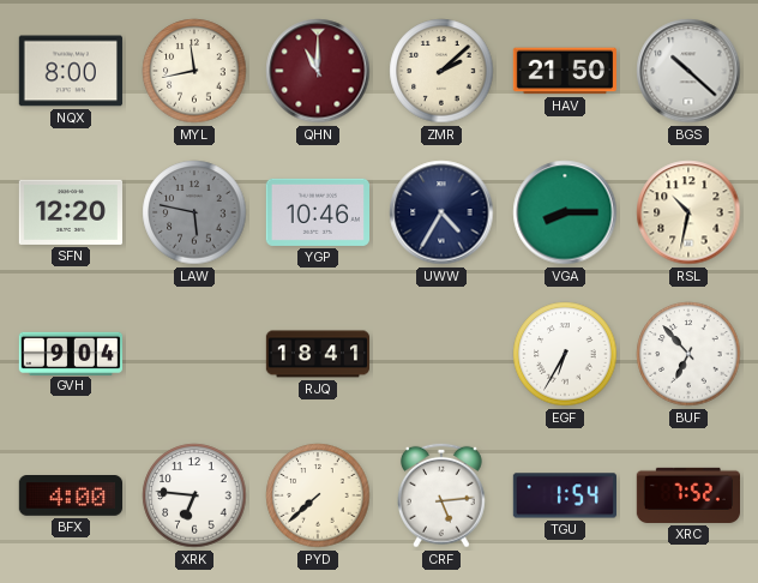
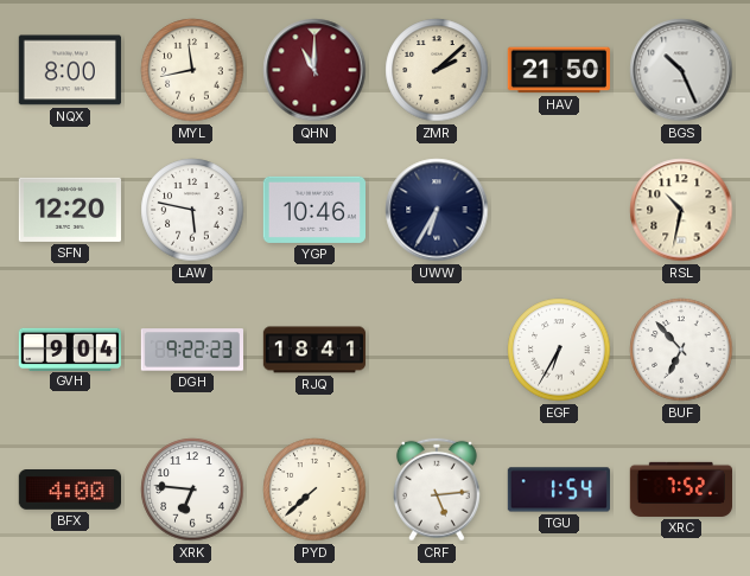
BGS: 10:22 -> 10:26
LAW dial: grey -> white
UWW: 4:35 -> 6:35
VGA: 8:15 -> none
DGH: none -> 9:22
